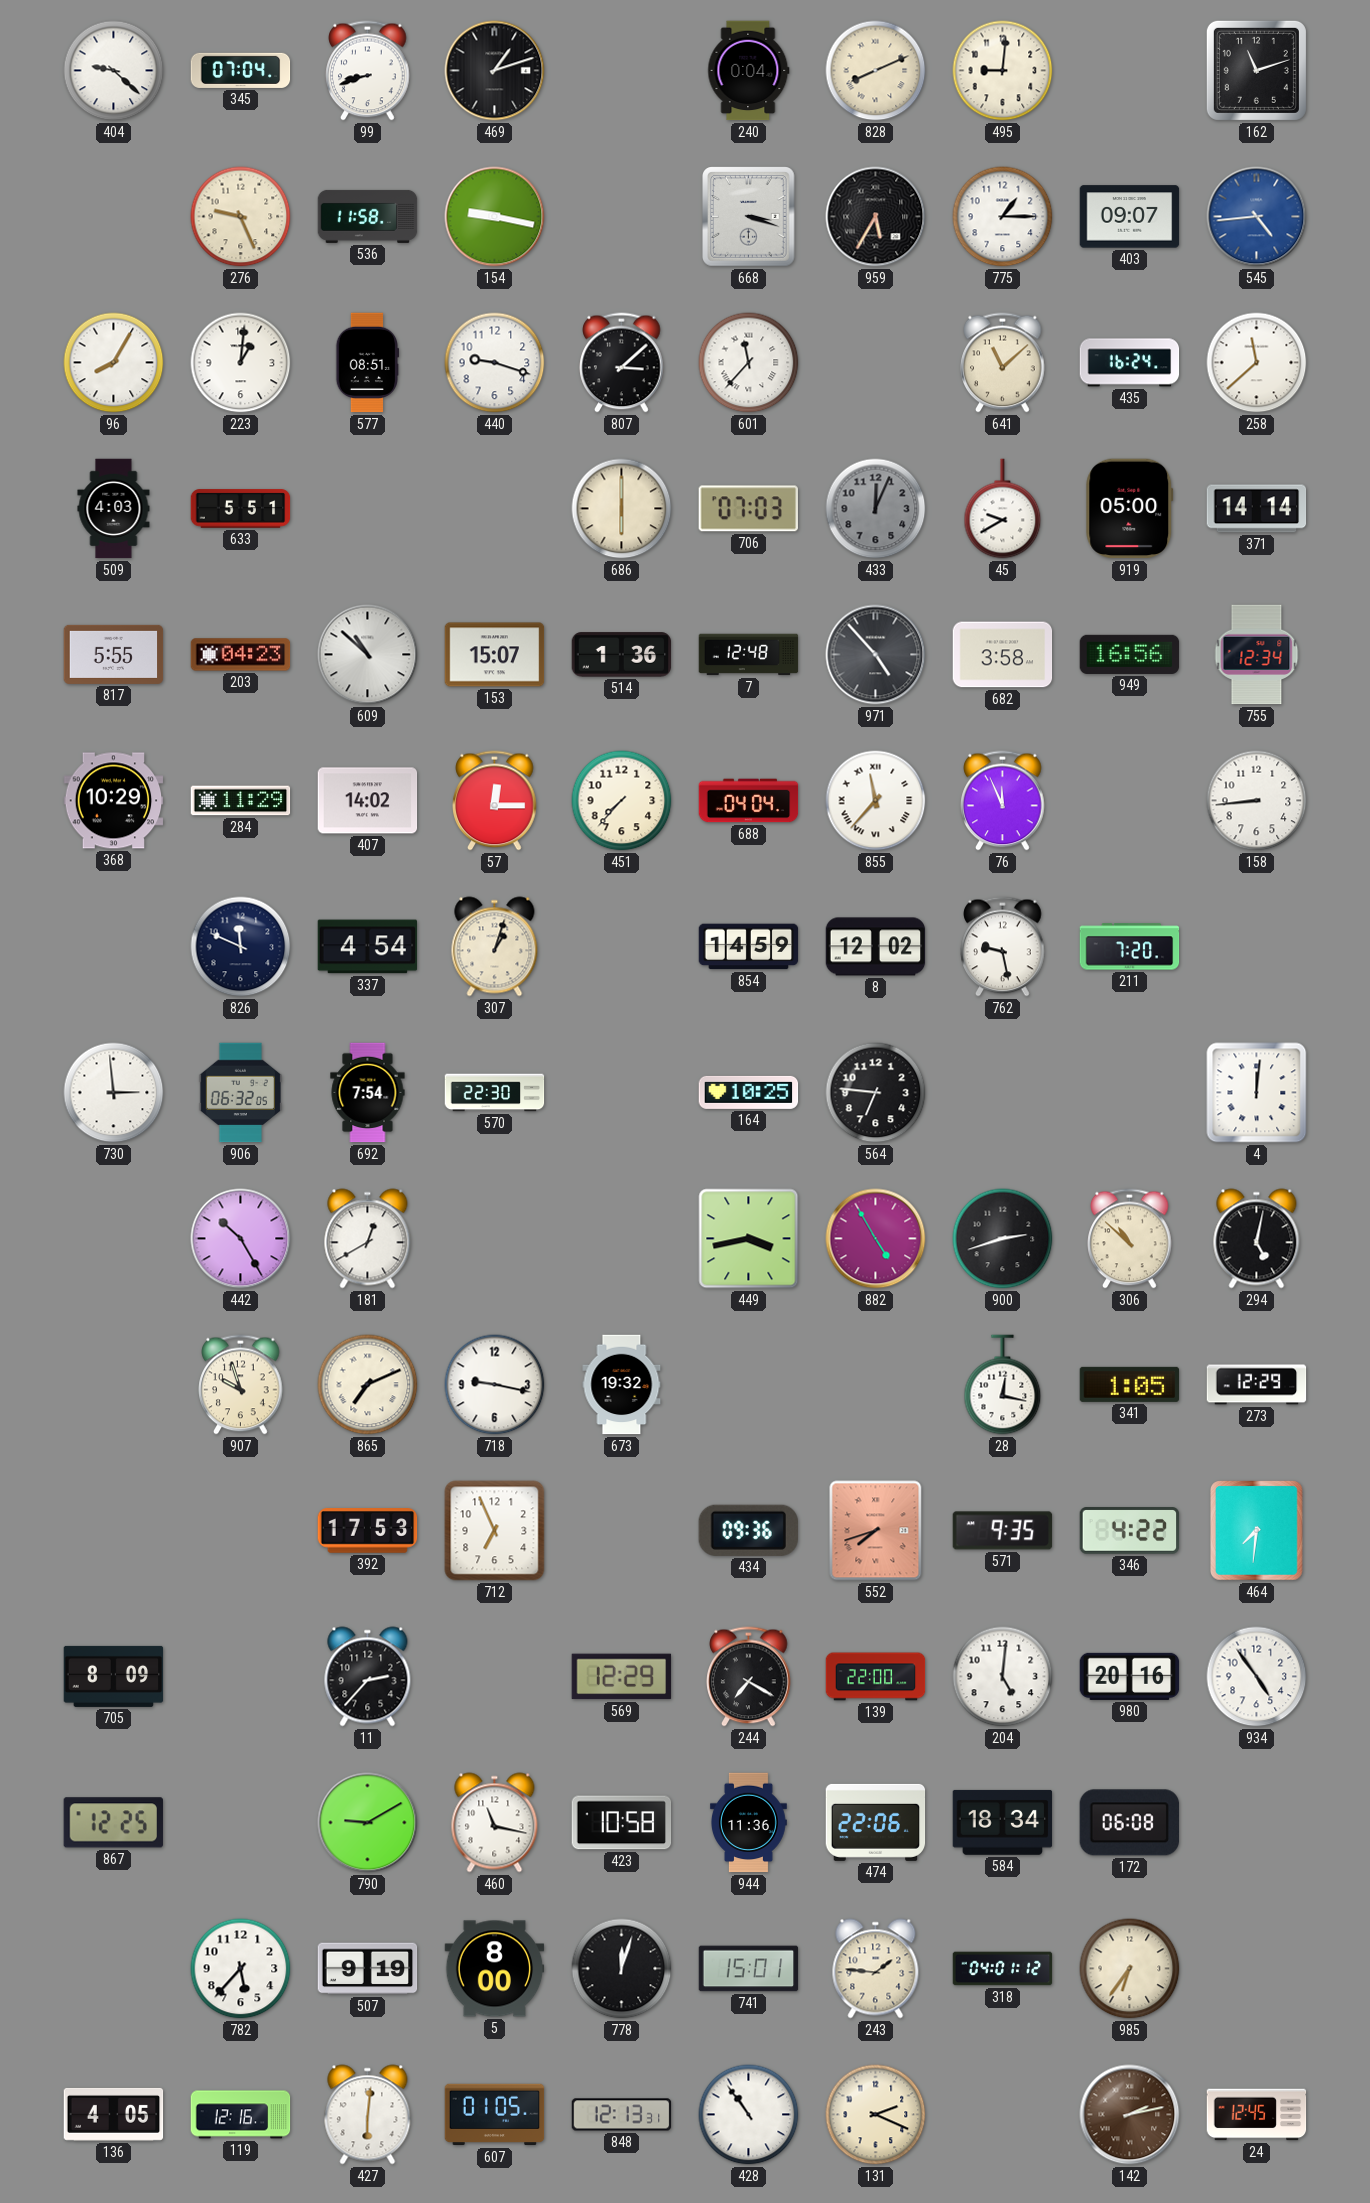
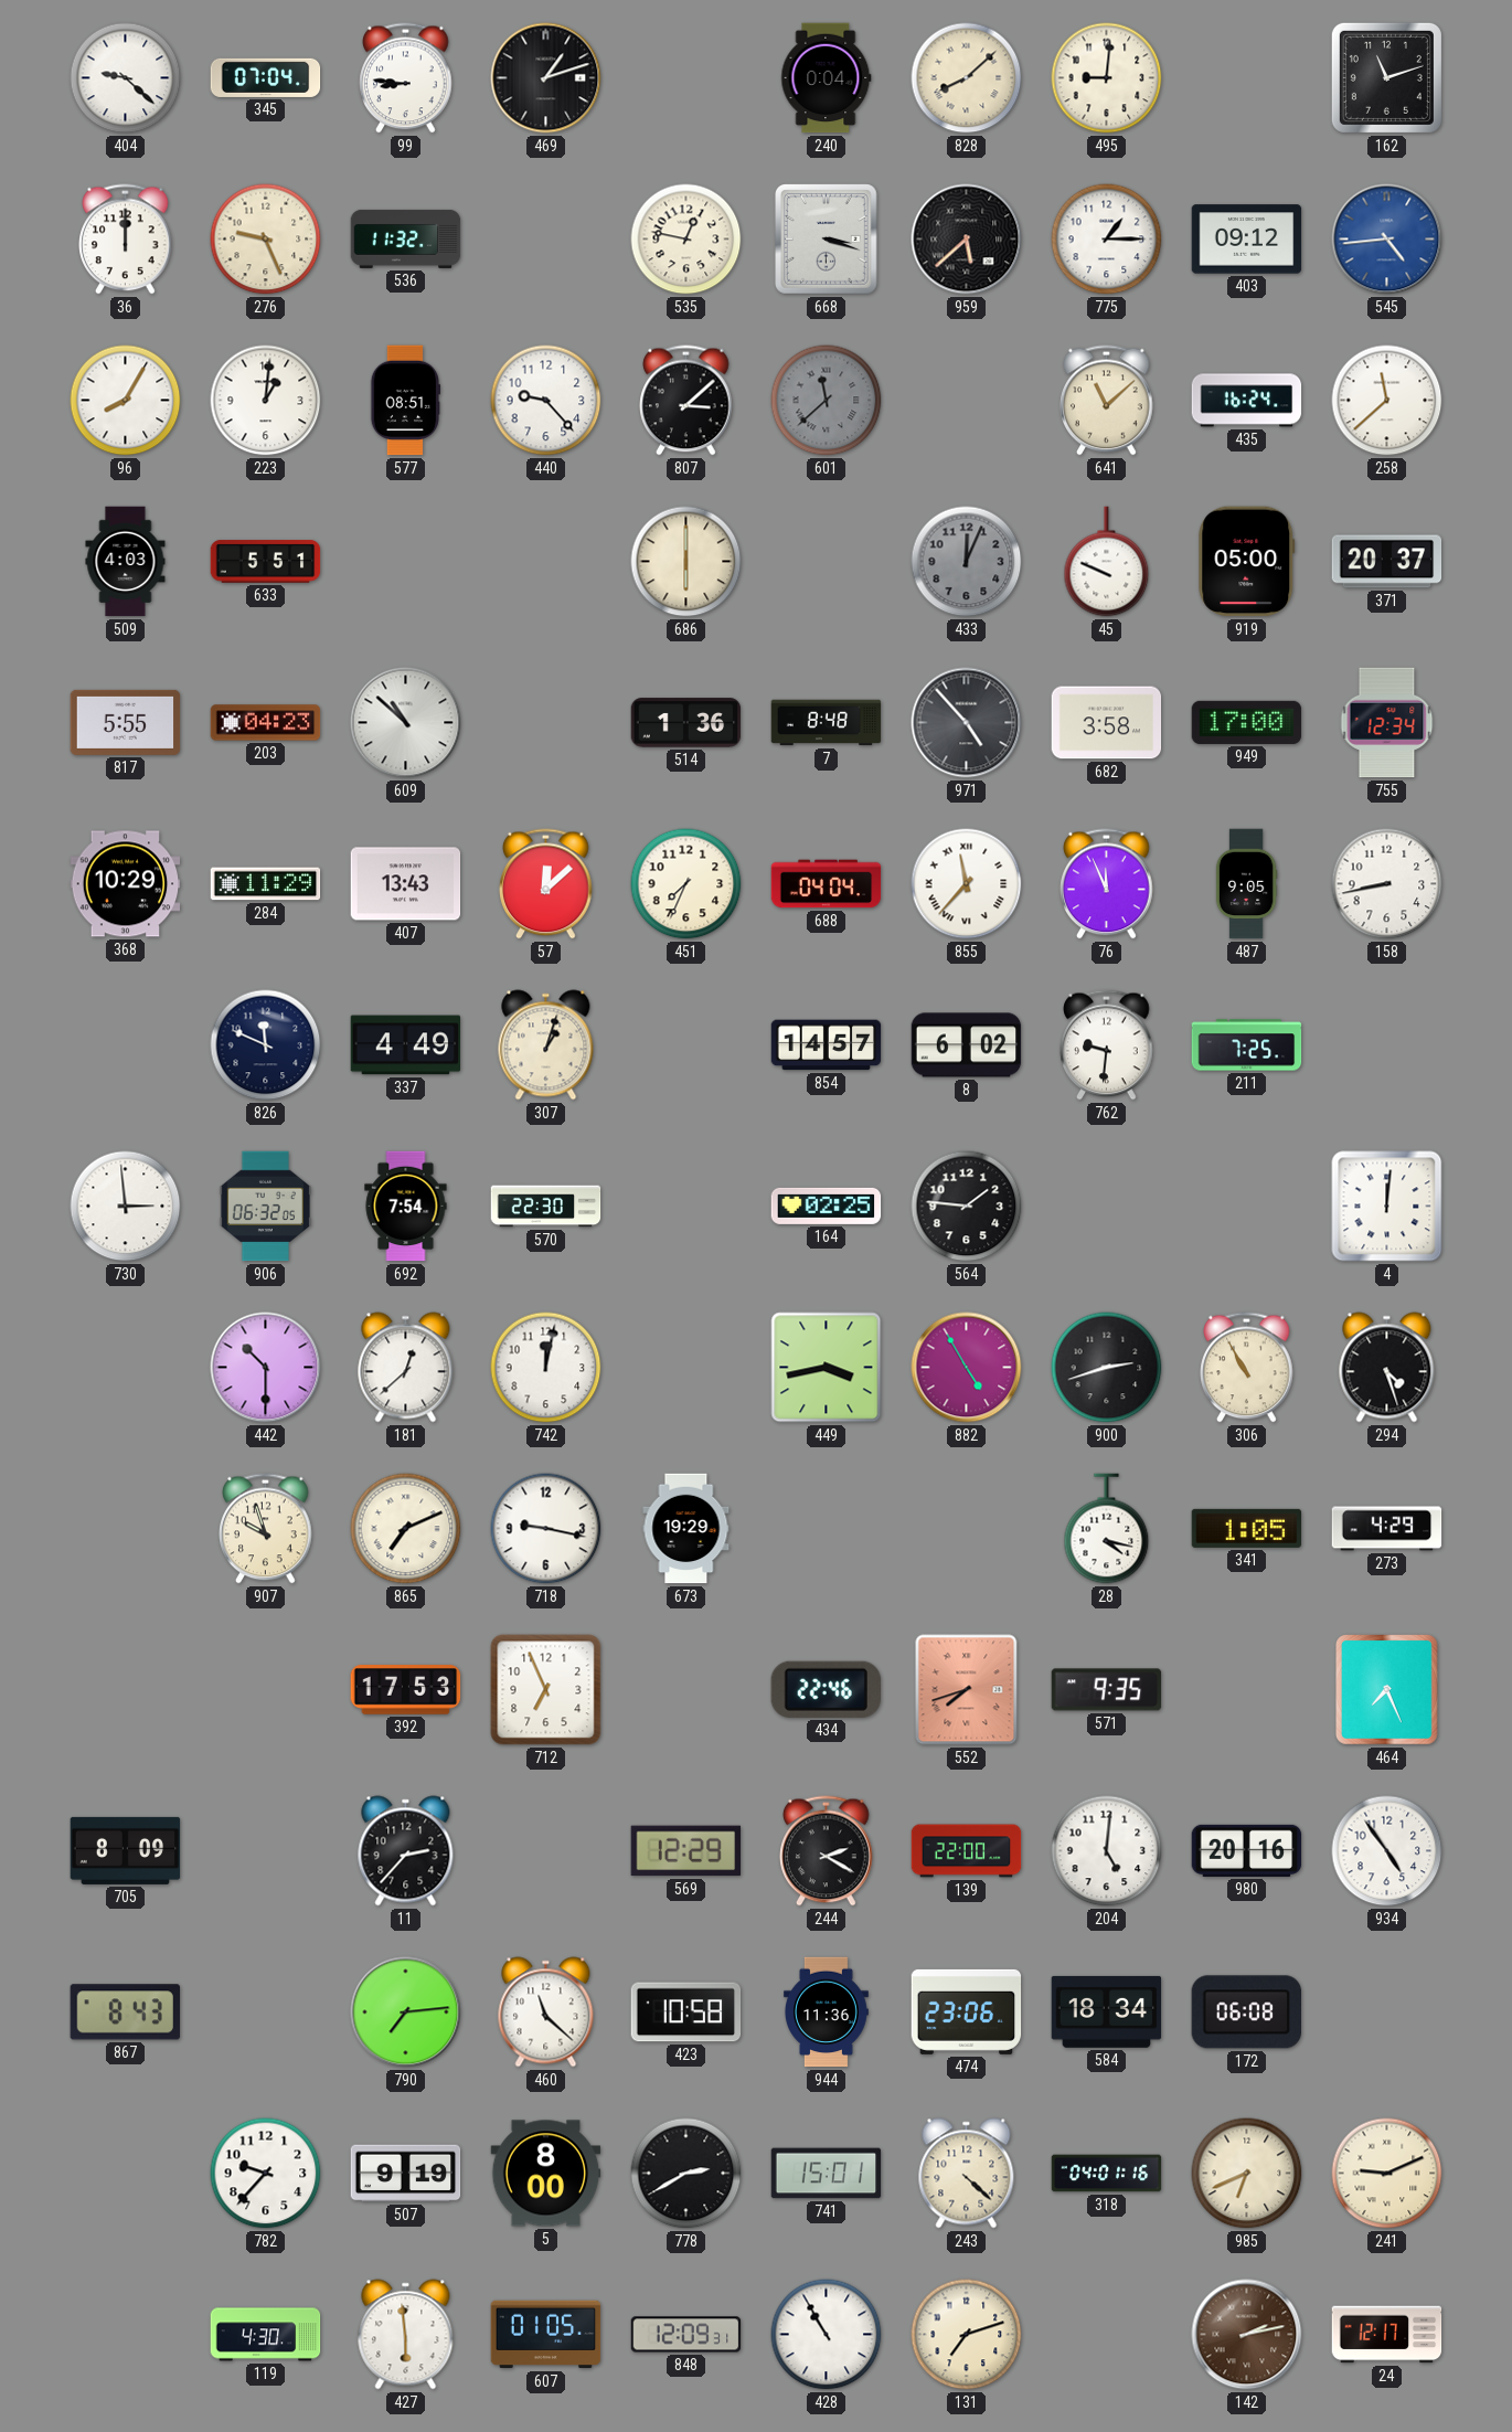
99: 8:42 -> 8:46
828: 8:11 -> 8:08
36: none -> 12:00
536: 11:58 -> 11:32
154: 9:17 -> none
535: none -> 12:47
959: 5:35 -> 5:38
403: 09:07 -> 09:12
440: 9:18 -> 9:23
601: 11:37 -> 11:38
601 dial: white -> grey
706: 07:03 -> none
45: 9:40 -> 9:49
371: 14:14 -> 20:37
153: 15:07 -> none
7: 12:48 -> 8:48
949: 16:56 -> 17:00
407: 14:02 -> 13:43
57: 12:15 -> 12:08
451: 7:37 -> 7:34
487: none -> 9:05
158: 8:44 -> 8:43
337: 4:54 -> 4:49
854: 14:59 -> 14:57
8: 12:02 -> 6:02
762: 9:28 -> 9:31
211: 7:20 -> 7:25
164: 10:25 -> 02:25
564: 6:46 -> 1:46
442: 10:25 -> 10:30
181: 12:40 -> 12:38
742: none -> 12:02
306: 10:52 -> 10:55
294: 5:02 -> 4:27
673: 19:32 -> 19:29
28: 12:17 -> 4:17
273: 12:29 -> 4:29
434: 09:36 -> 22:46
346: 4:22 -> none
464: 7:31 -> 7:26
244: 7:20 -> 2:20
867: 12:25 -> 8:43
790: 9:10 -> 7:14
460: 11:17 -> 11:22
474: 22:06 -> 23:06
782: 5:37 -> 9:37
778: 12:03 -> 2:40
243: 1:46 -> 4:22
318: 04:01:12 -> 04:01:16
985: 6:36 -> 6:41
241: none -> 9:11
136: 4:05 -> none
119: 12:16 -> 4:30
427: 6:01 -> 5:59
848: 12:13 -> 12:09
428: 10:54 -> 10:55
131: 2:19 -> 7:12
24: 12:45 -> 12:17
